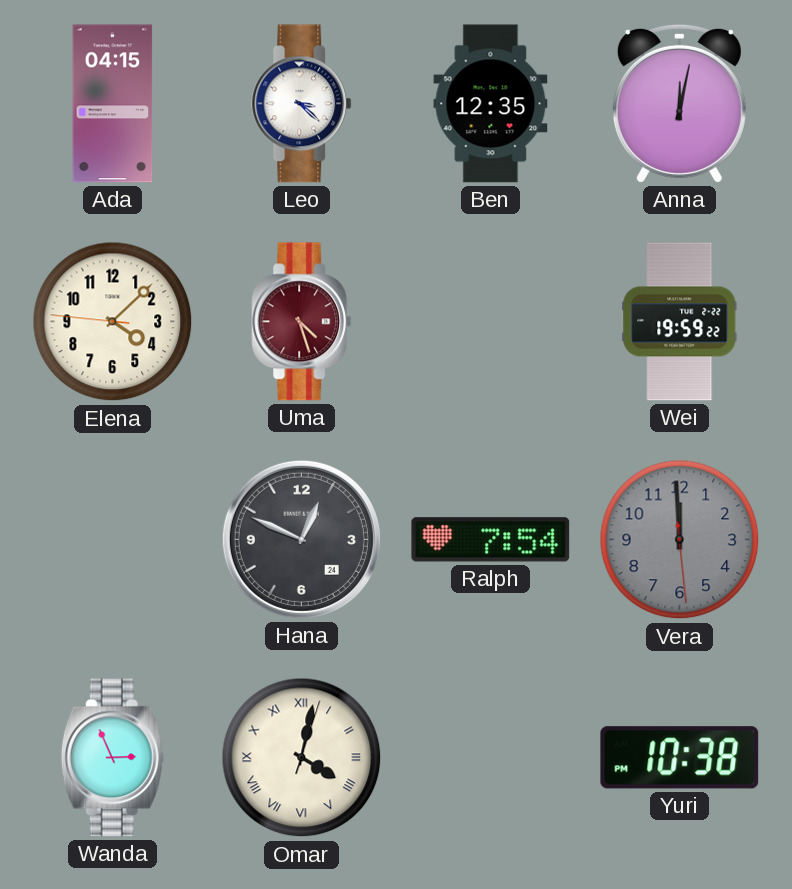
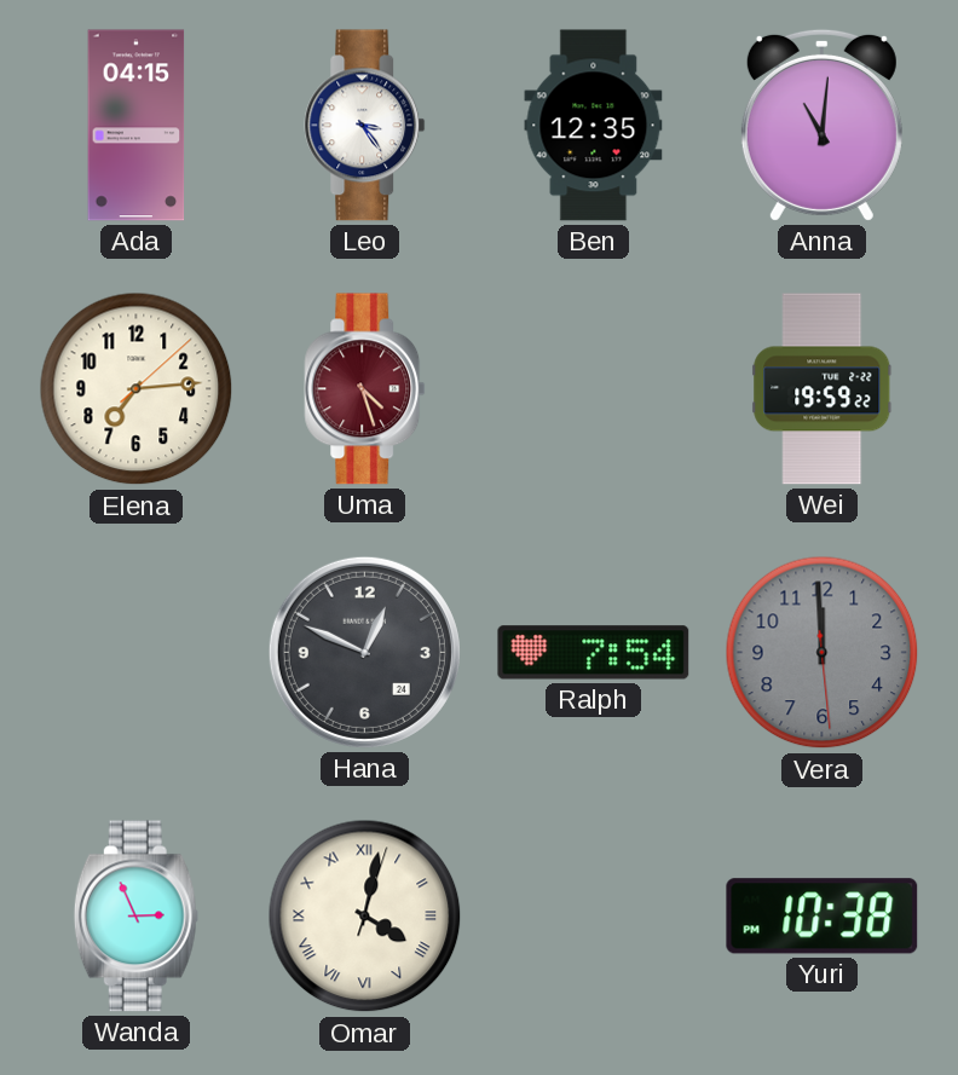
Leo: 3:22 -> 3:24
Anna: 12:02 -> 11:01
Elena: 4:07 -> 7:14
